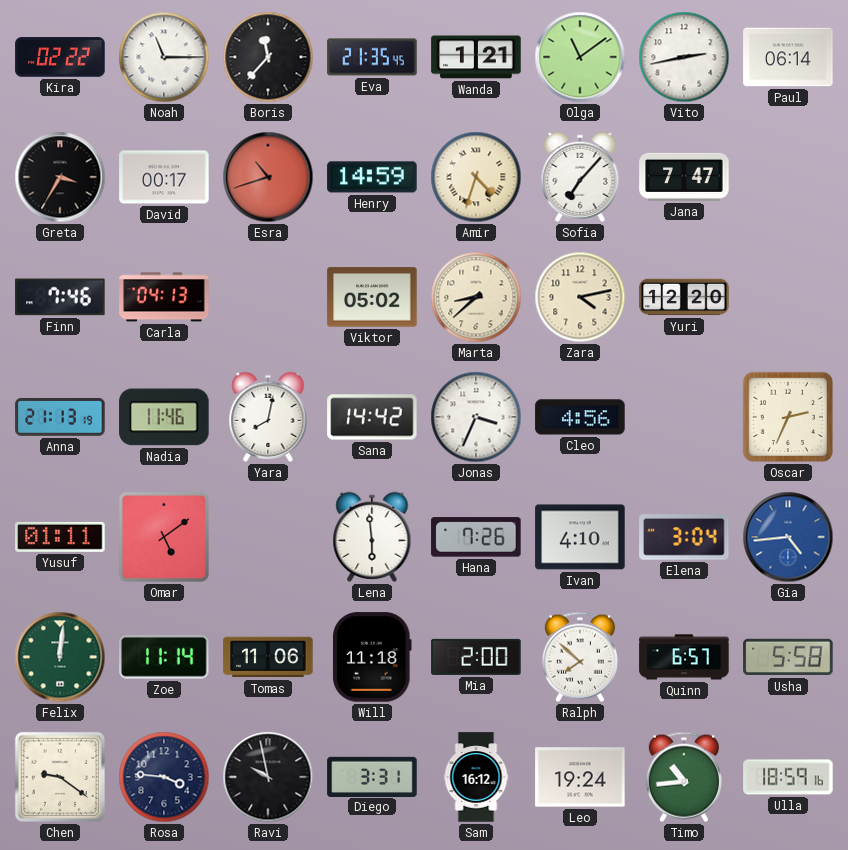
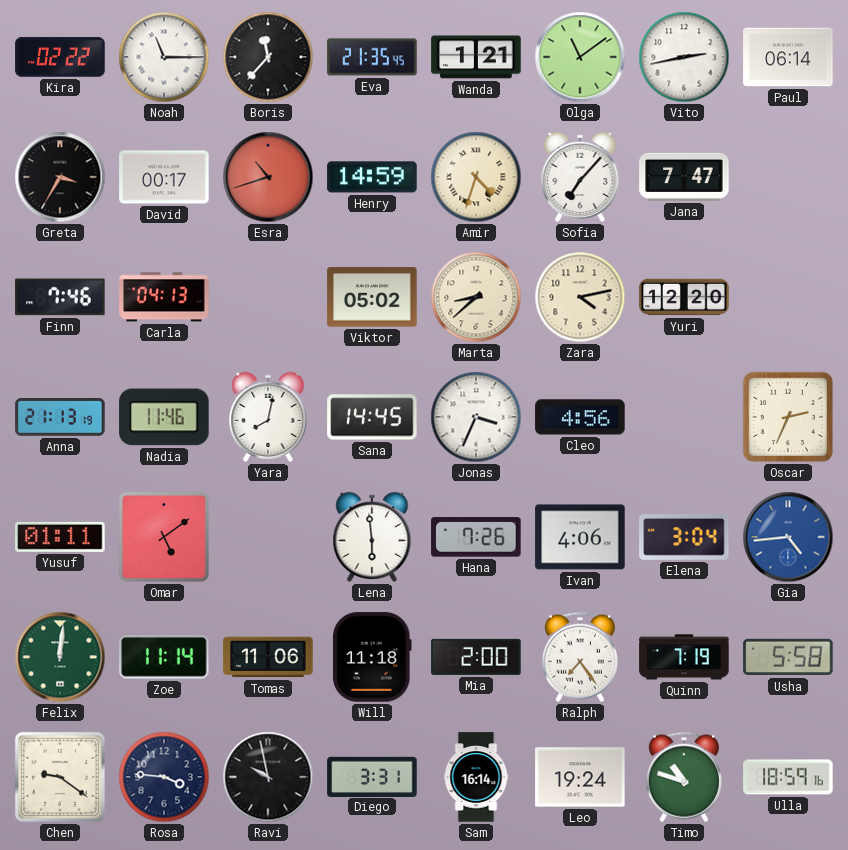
Sana: 14:42 -> 14:45
Ivan: 4:10 -> 4:06
Ralph: 7:52 -> 7:24
Quinn: 6:57 -> 7:19
Sam: 16:12 -> 16:14
Timo: 10:44 -> 10:48
